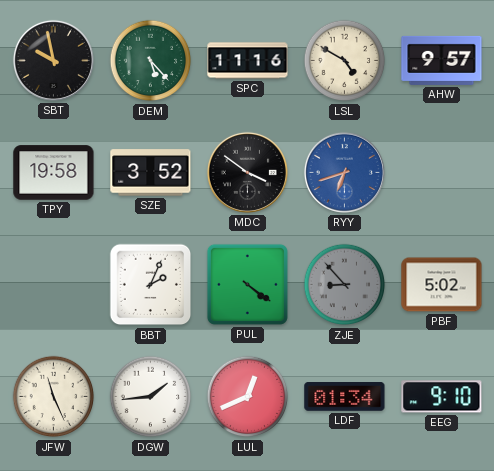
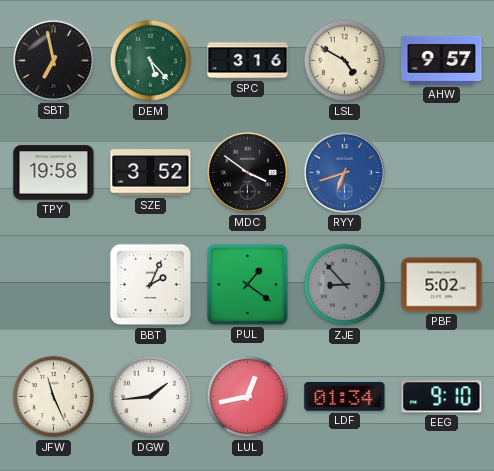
SBT: 9:58 -> 6:58
SPC: 11:16 -> 3:16
PUL: 4:21 -> 1:21
LUL: 12:41 -> 12:43
